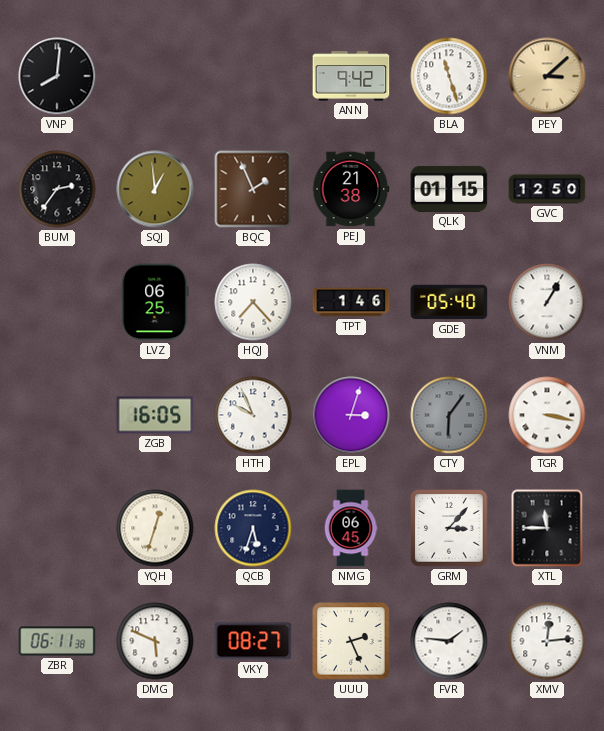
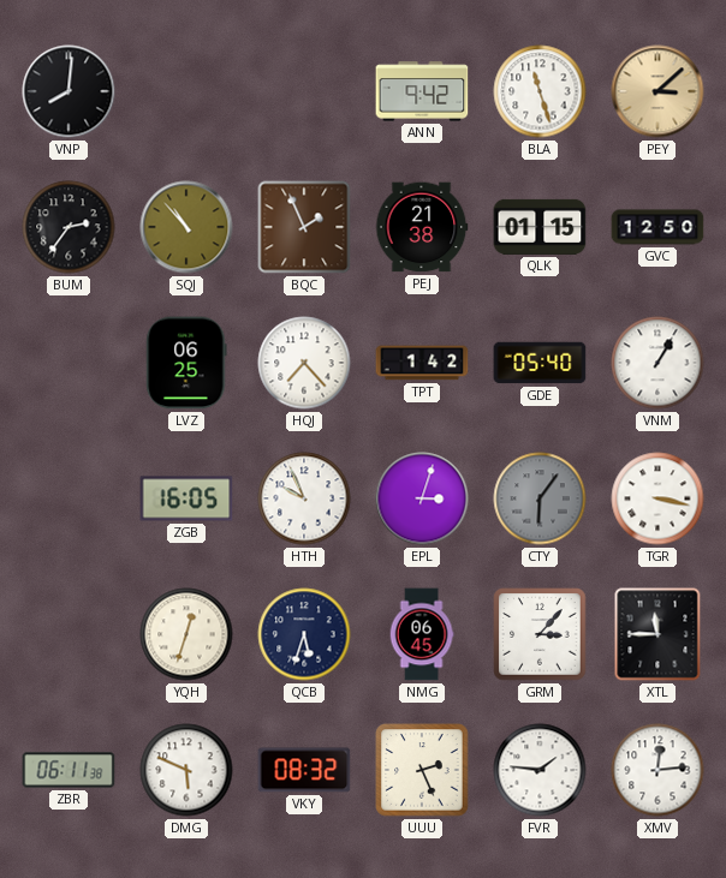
SQJ: 12:59 -> 10:53
TPT: 1:46 -> 1:42
VKY: 08:27 -> 08:32
